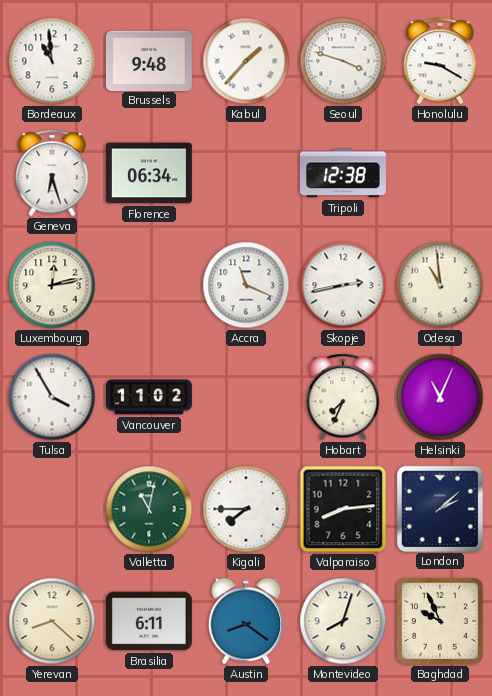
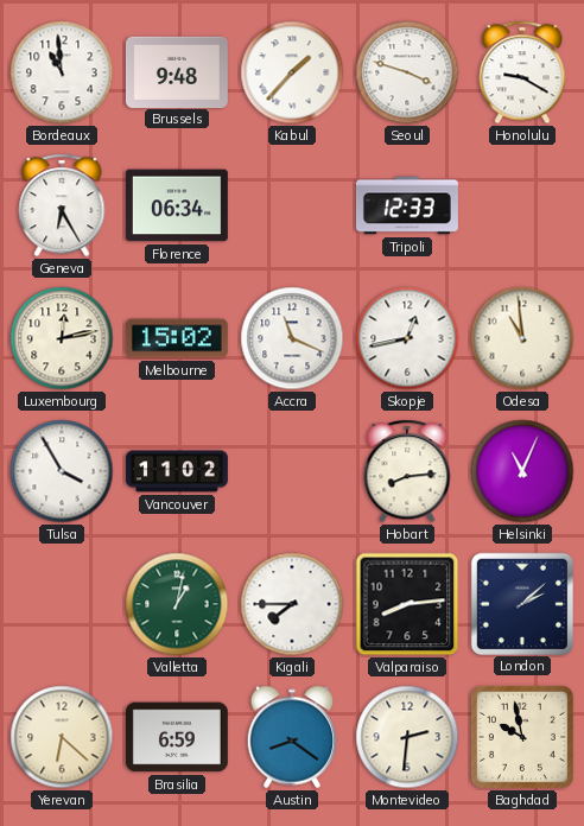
Geneva: 6:27 -> 6:25
Tripoli: 12:38 -> 12:33
Melbourne: none -> 15:02
Skopje: 2:43 -> 12:43
Hobart: 7:34 -> 8:14
Valletta: 11:02 -> 1:02
Yerevan: 8:22 -> 6:22
Brasilia: 6:11 -> 6:59
Montevideo: 8:03 -> 2:31
Baghdad: 9:56 -> 9:58
